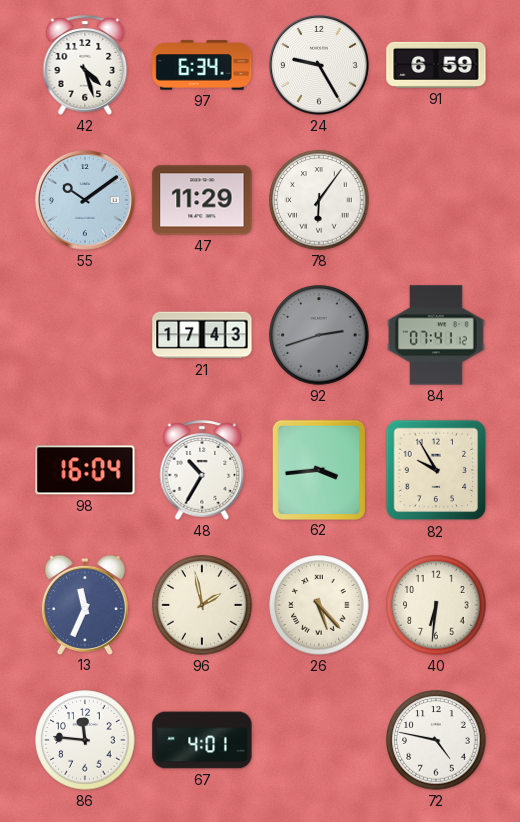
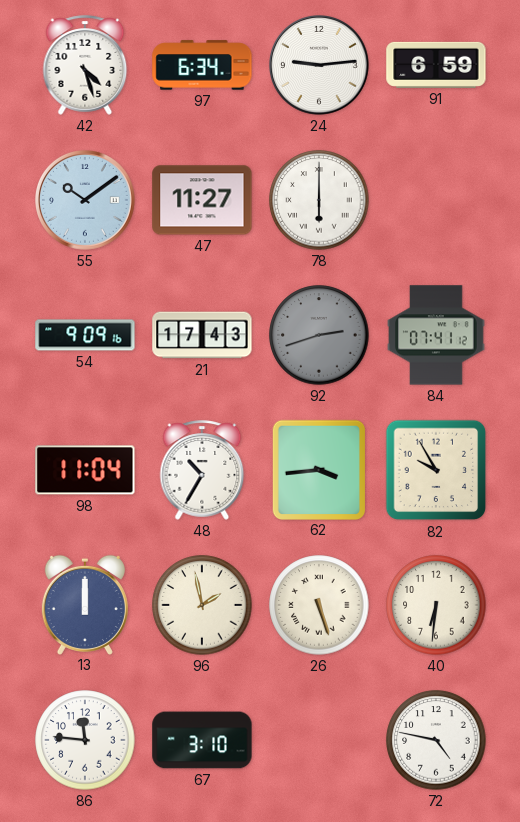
24: 9:25 -> 9:14
47: 11:29 -> 11:27
78: 6:06 -> 6:00
54: none -> 9:09
98: 16:04 -> 11:04
13: 11:34 -> 12:00
26: 5:23 -> 5:27
67: 4:01 -> 3:10
